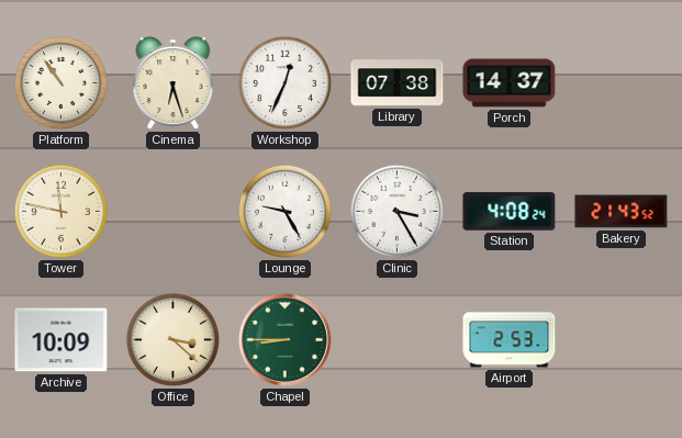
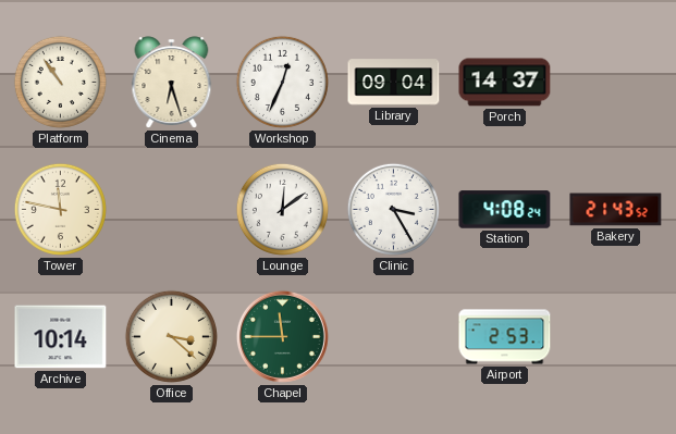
Library: 07:38 -> 09:04
Lounge: 9:25 -> 12:09
Archive: 10:09 -> 10:14
Chapel: 8:45 -> 11:45
